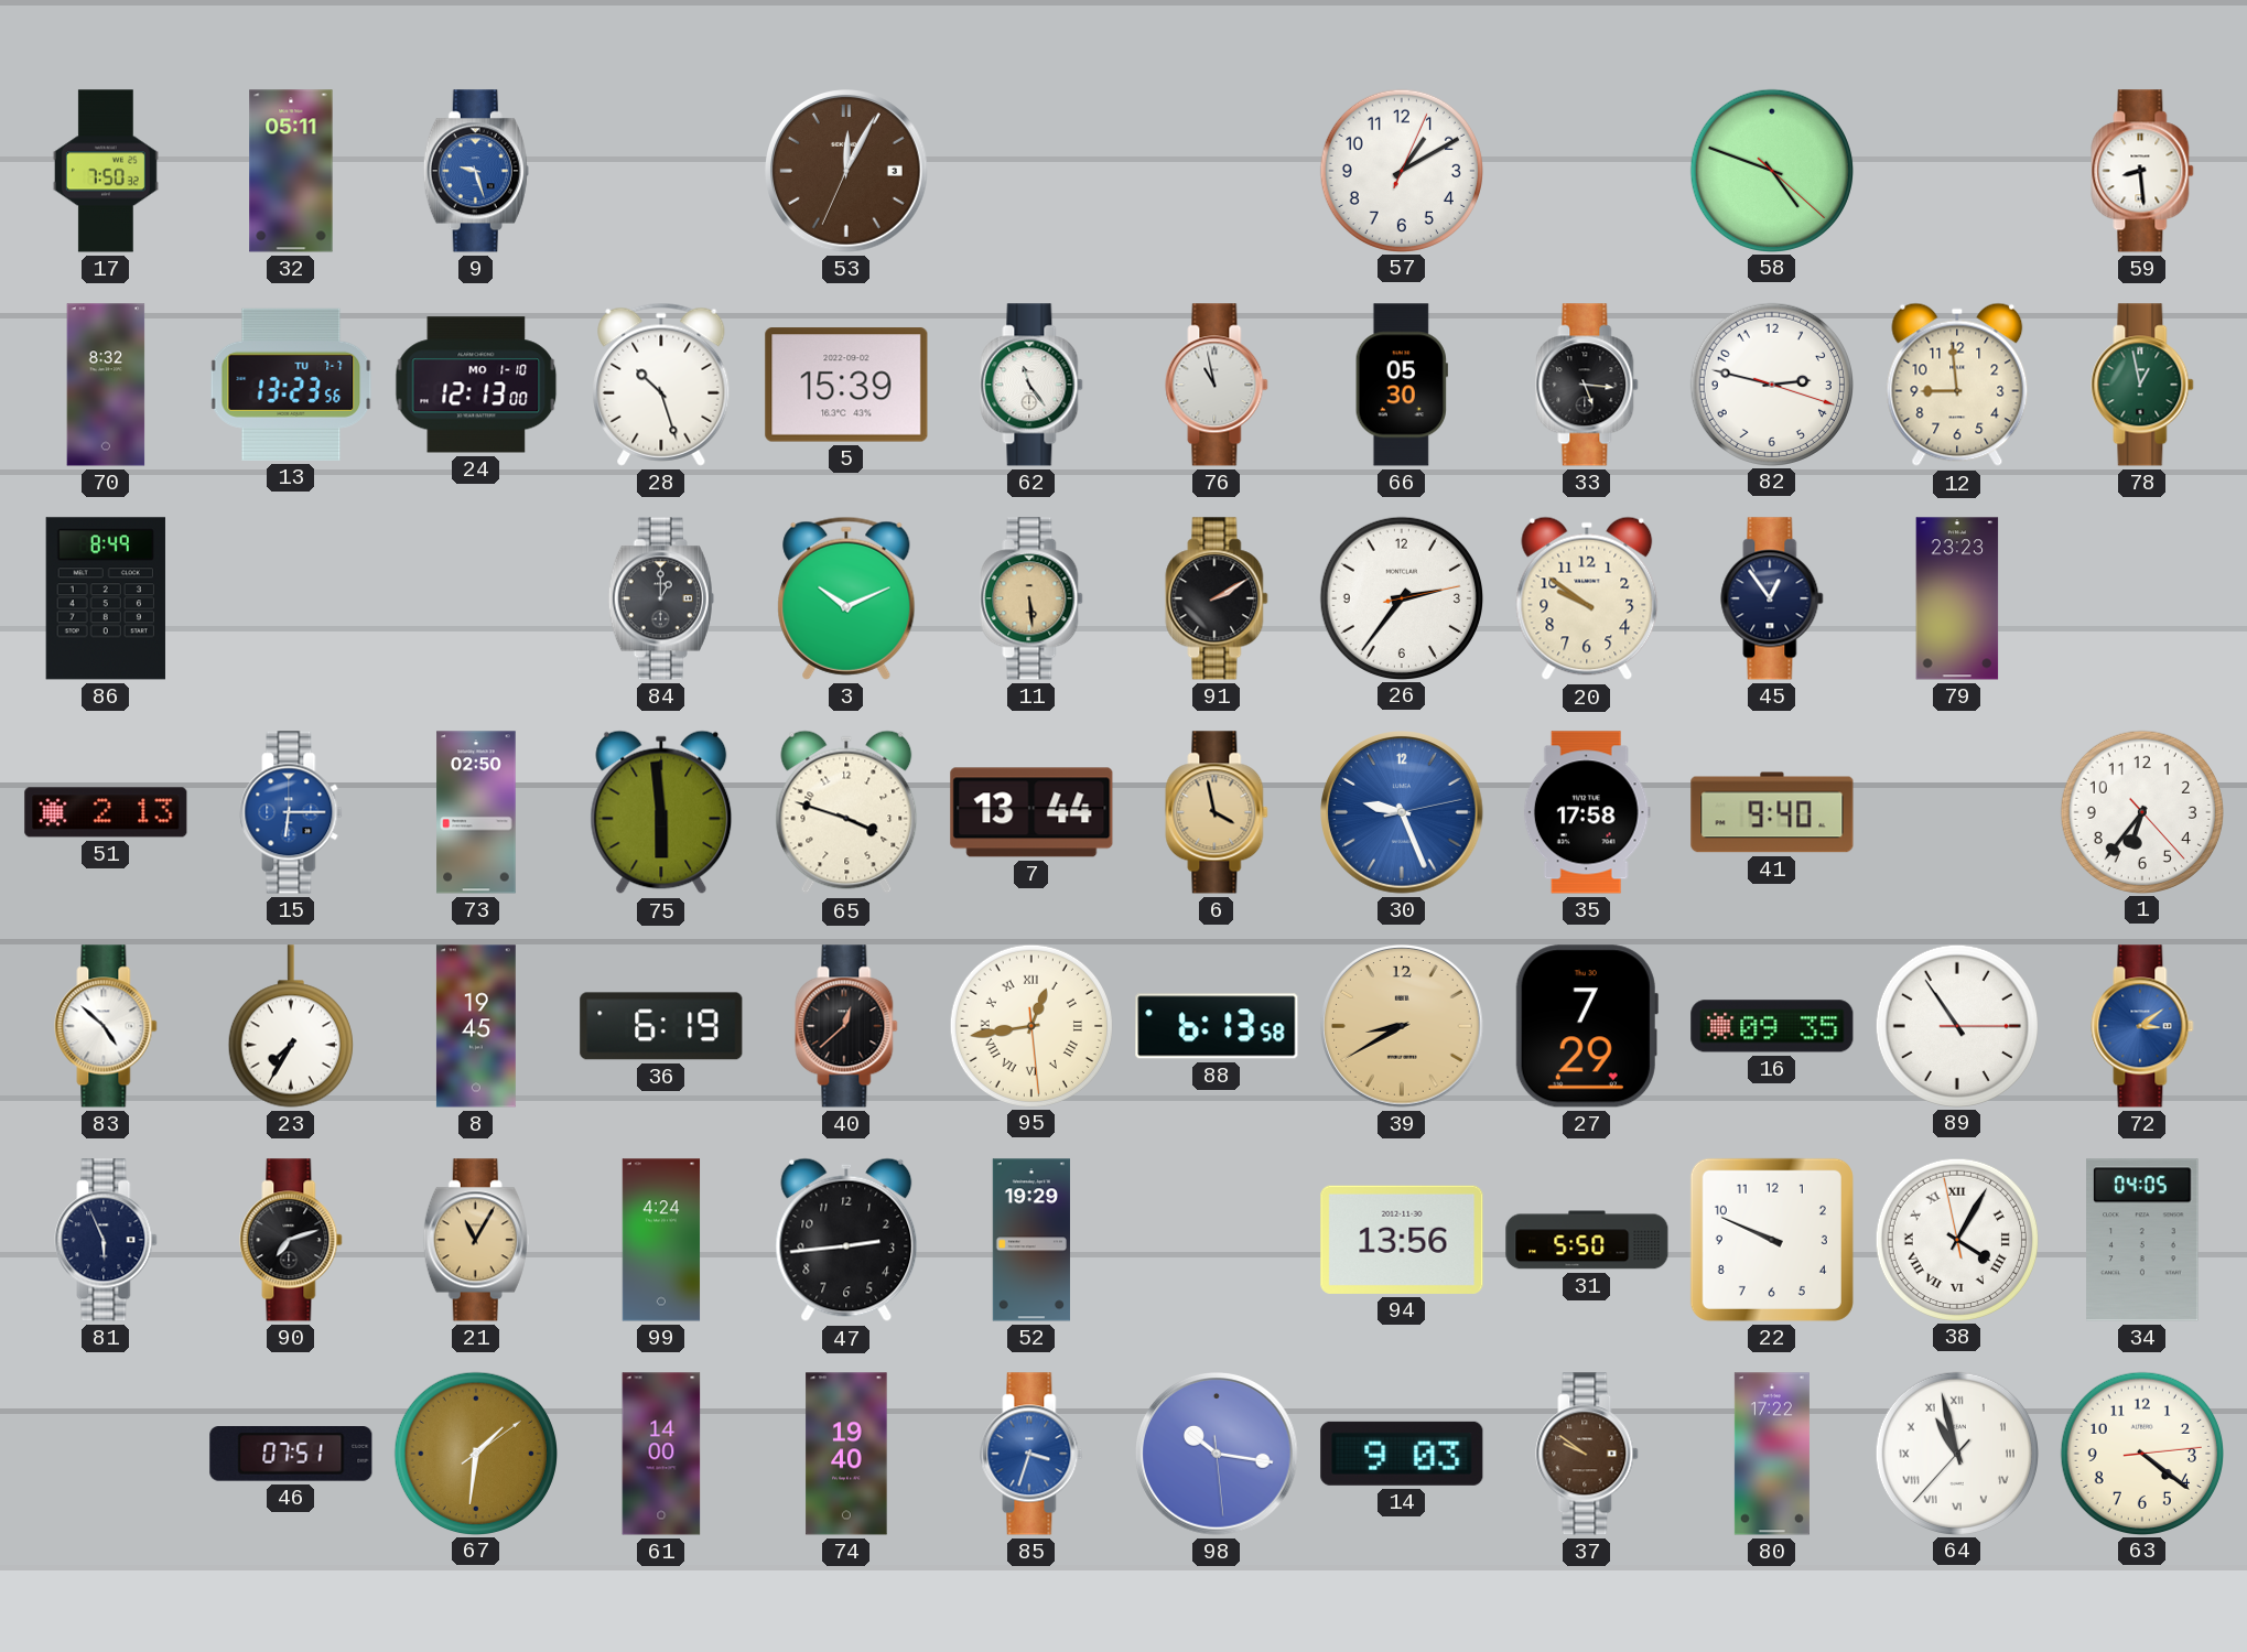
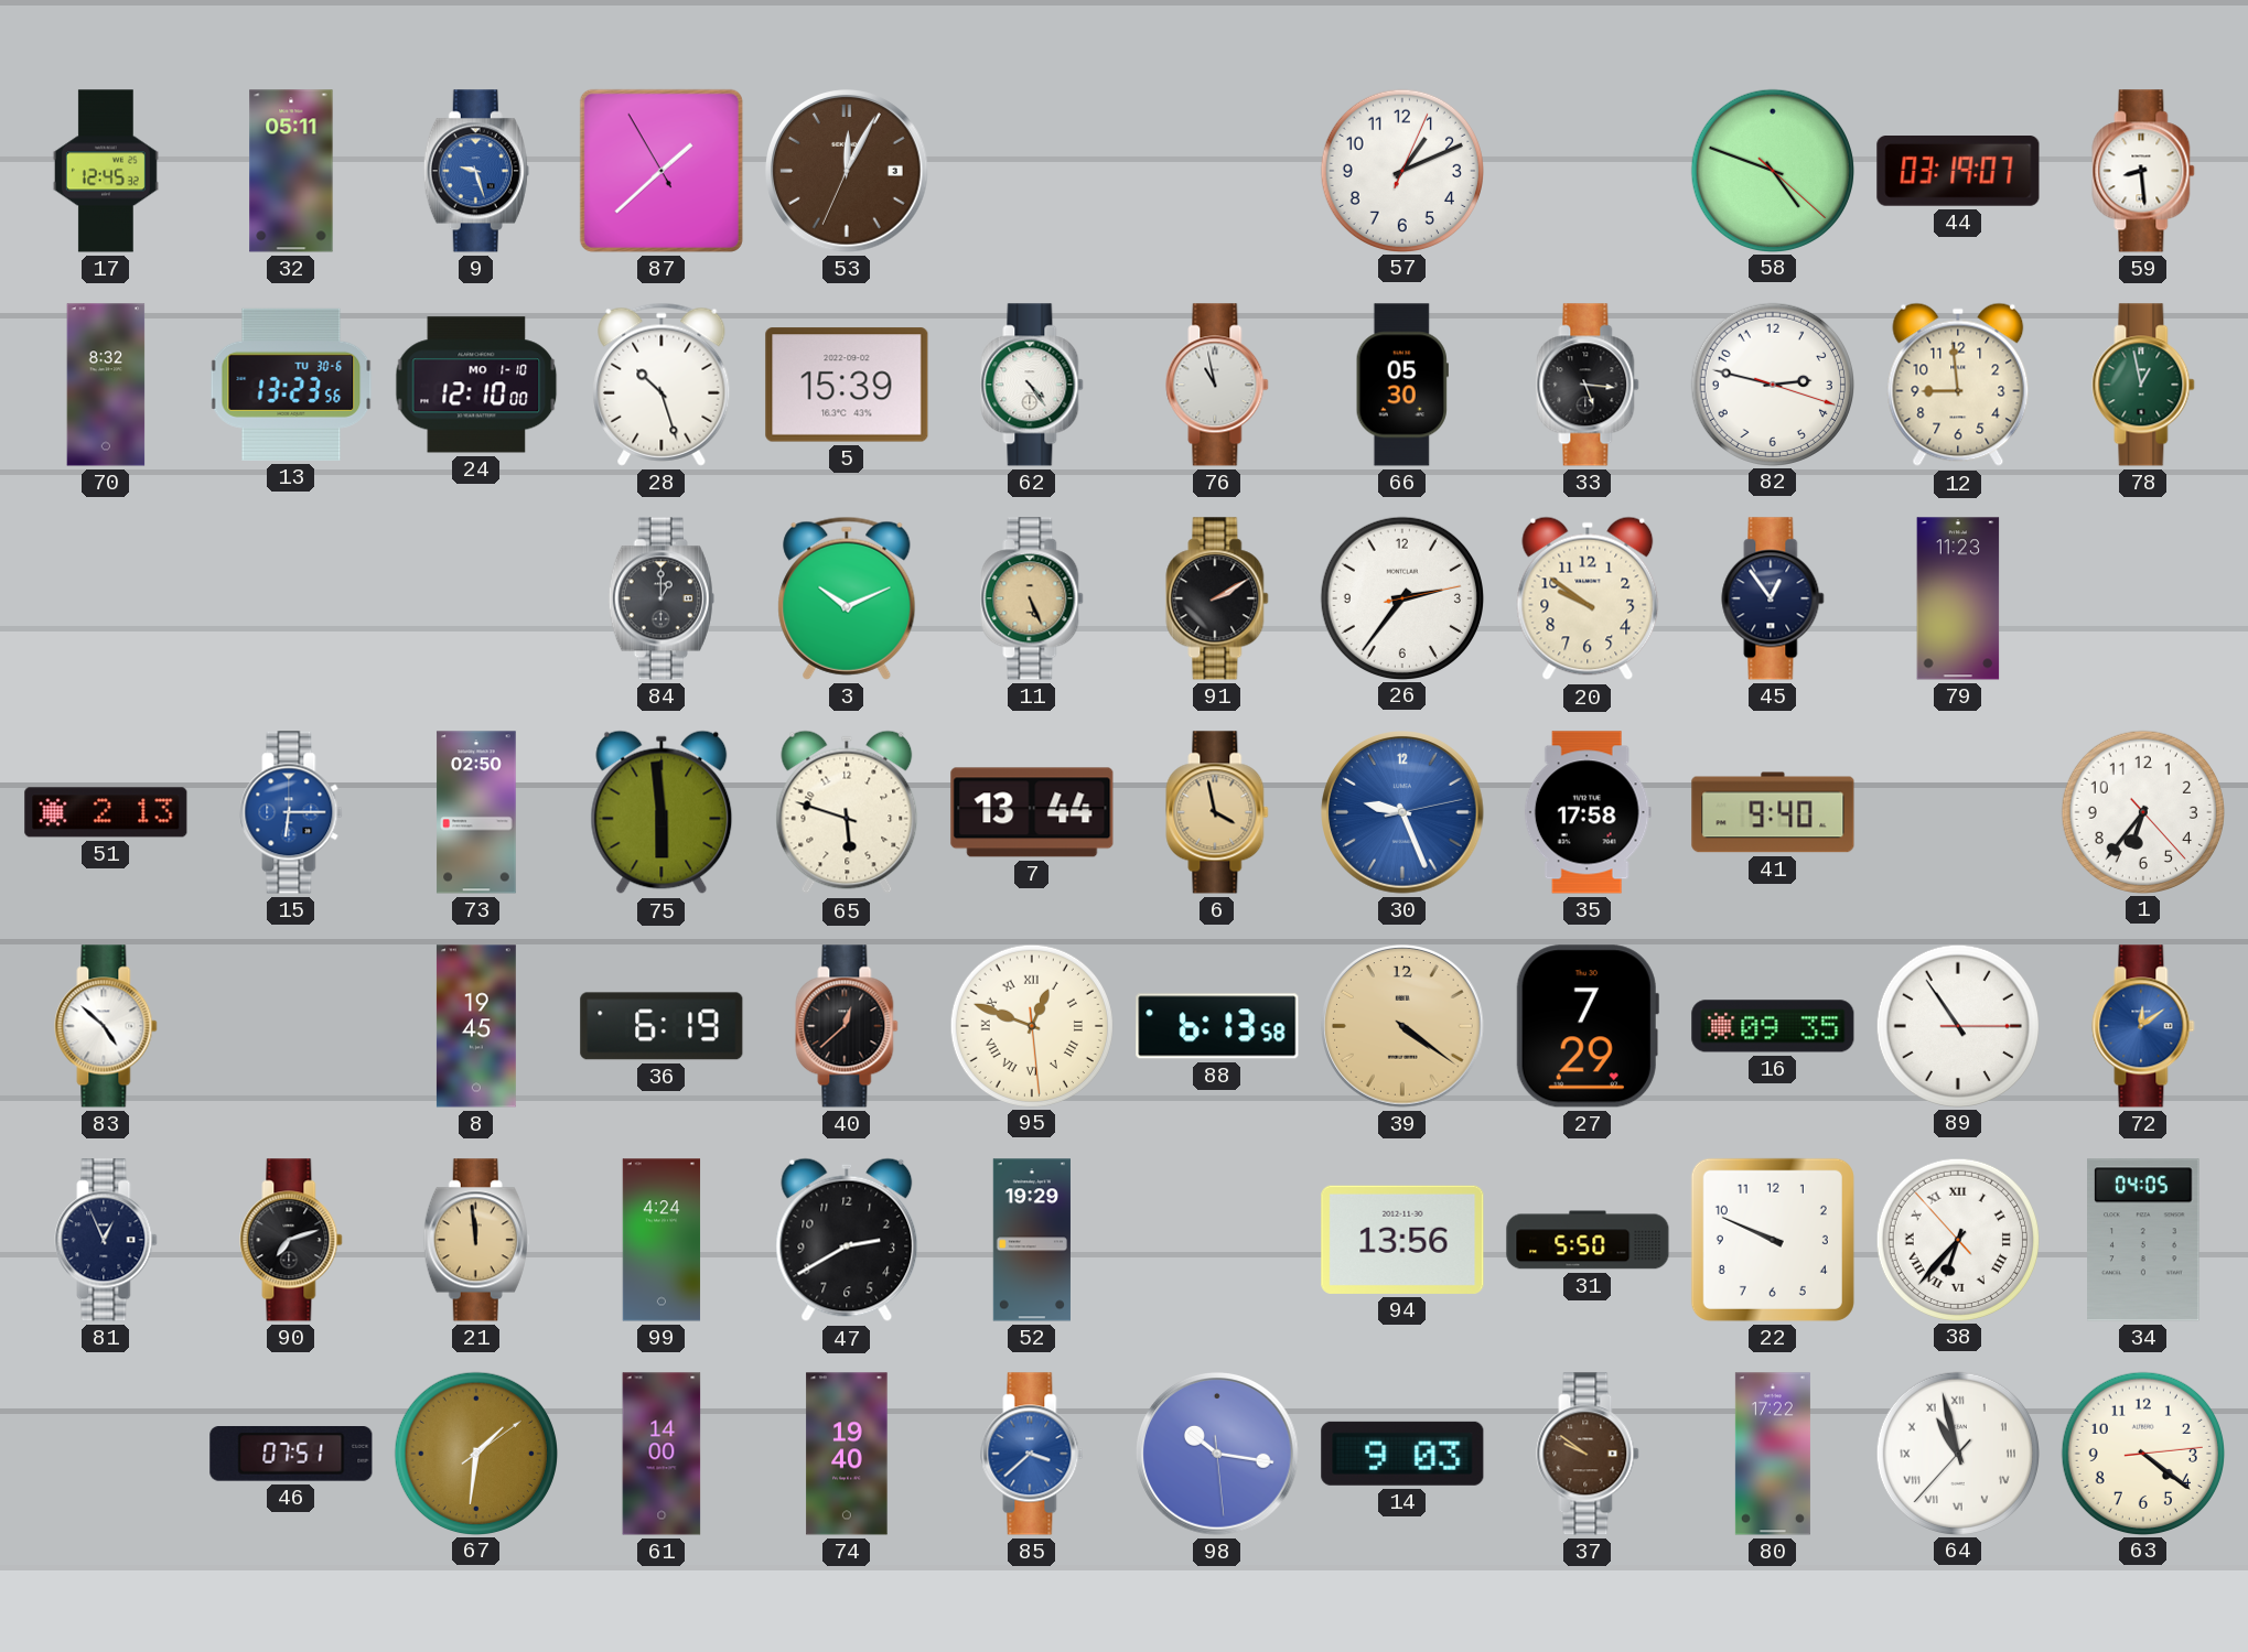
17: 7:50 -> 12:45
87: none -> 1:37
57: 1:10 -> 1:11
44: none -> 03:19
13 date: TU 7-7 -> TU 30-6
24: 12:13 -> 12:10
62: 11:24 -> 4:24
86: 8:49 -> none
11: 5:29 -> 5:26
79: 23:23 -> 11:23
65: 3:48 -> 5:48
23: 7:35 -> none
95: 12:43 -> 12:48
39: 8:40 -> 4:21
72: 3:09 -> 12:09
81: 5:56 -> 12:56
21: 11:05 -> 11:59
47: 2:44 -> 2:40
38: 4:04 -> 6:36
85: 3:33 -> 3:38
